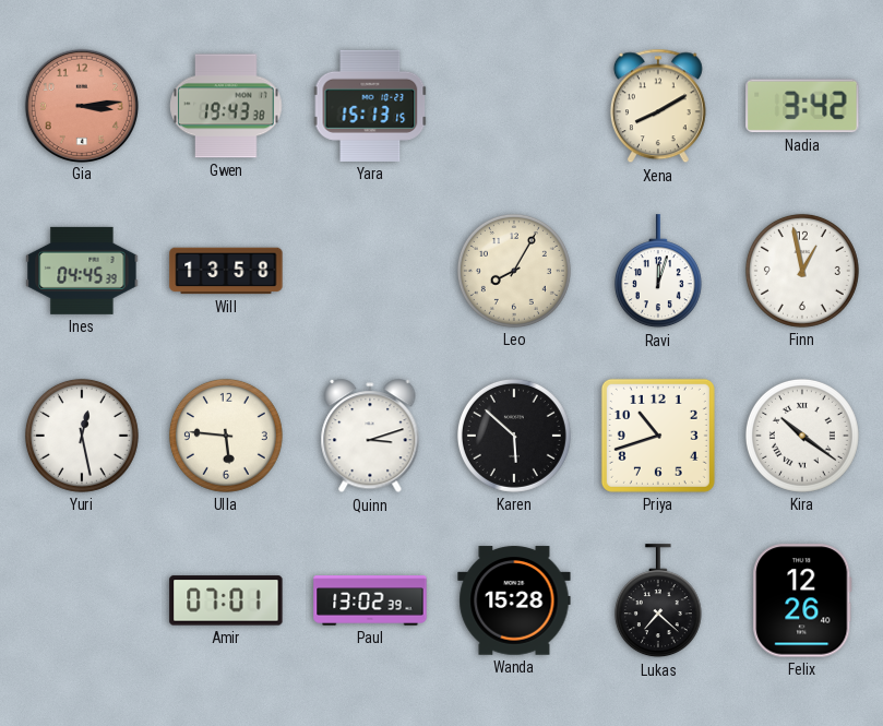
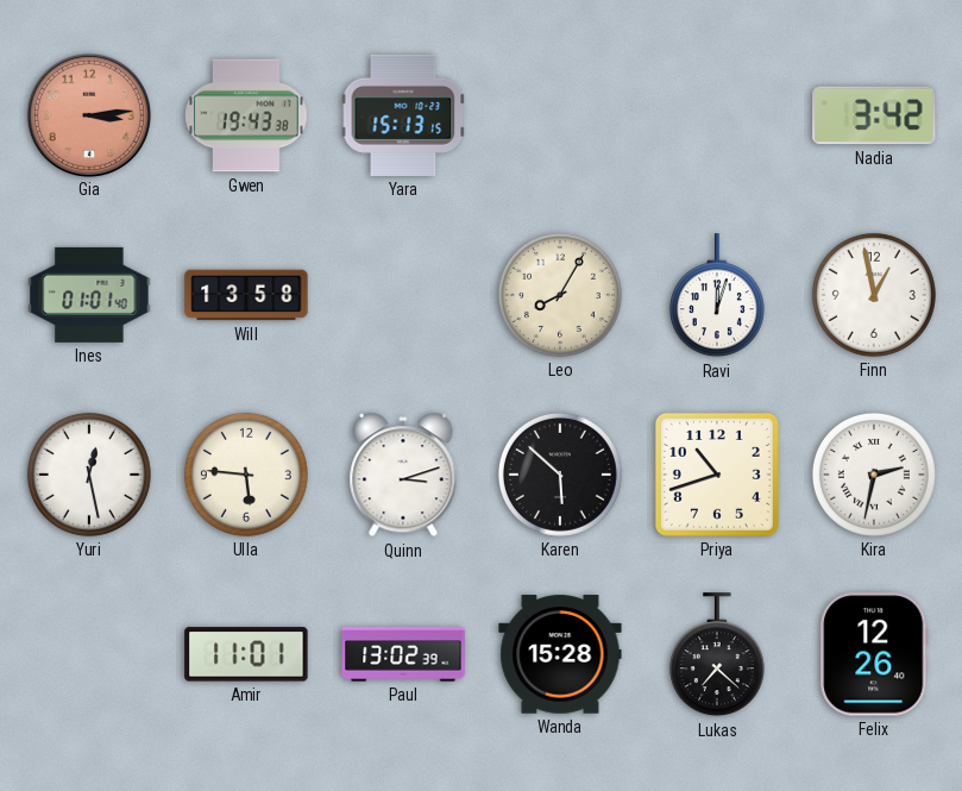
Xena: 8:10 -> none
Ines: 04:45 -> 01:01
Kira: 10:21 -> 2:32
Amir: 07:01 -> 11:01
